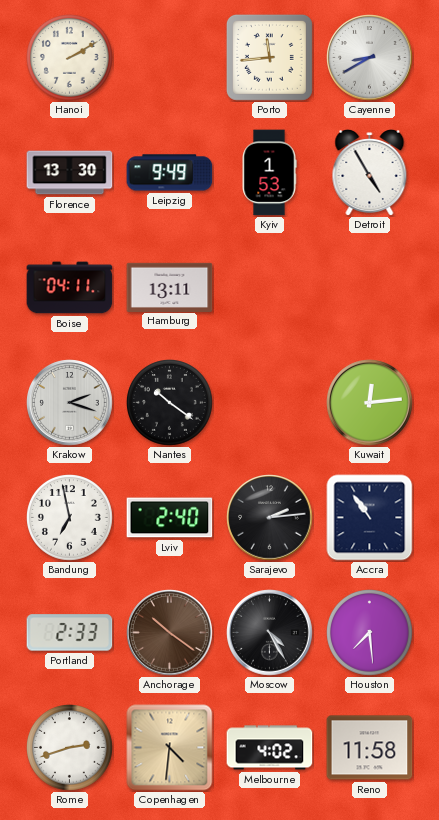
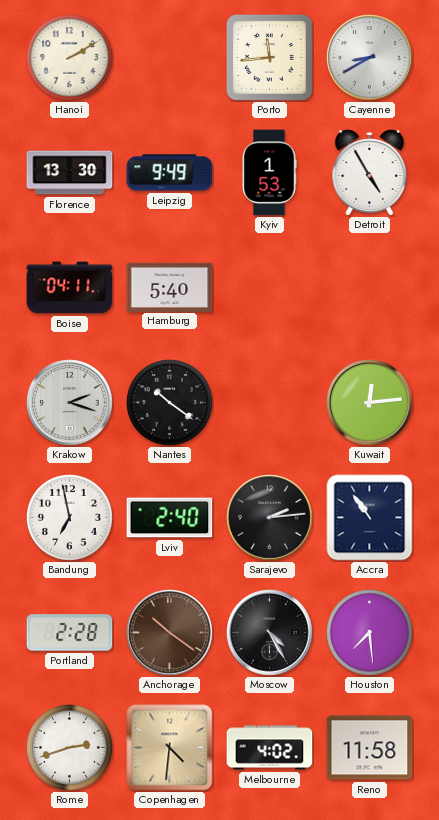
Hamburg: 13:11 -> 5:40
Portland: 2:33 -> 2:28
